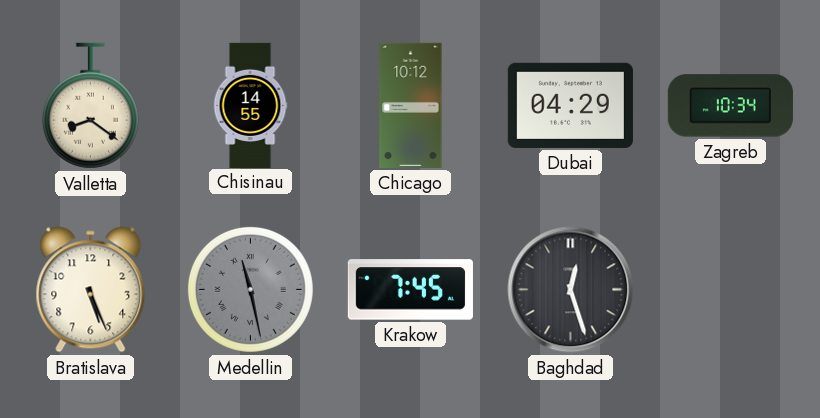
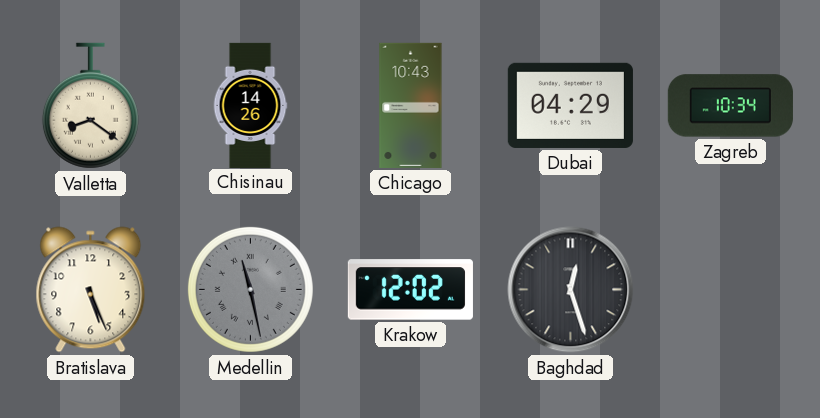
Chisinau: 14:55 -> 14:26
Chicago: 10:12 -> 10:43
Krakow: 7:45 -> 12:02
